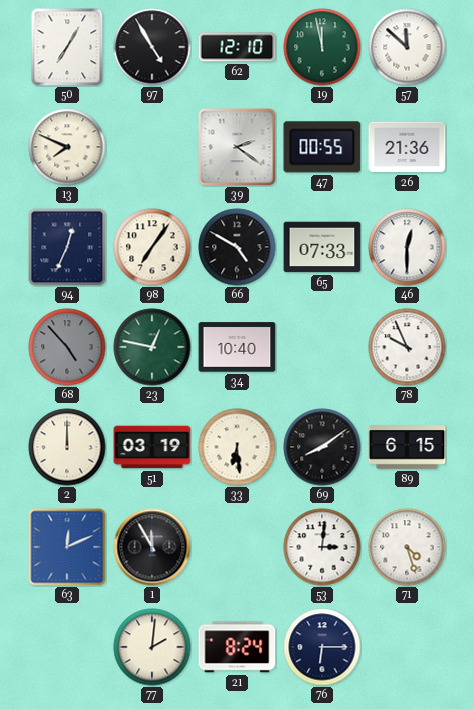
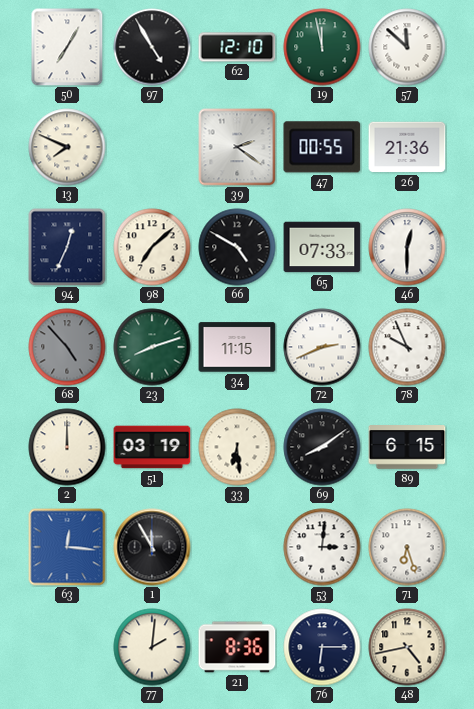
98: 7:06 -> 7:08
23: 12:47 -> 8:12
34: 10:40 -> 11:15
72: none -> 2:41
63: 12:11 -> 12:16
71: 4:27 -> 6:27
21: 8:24 -> 8:36
48: none -> 4:43
